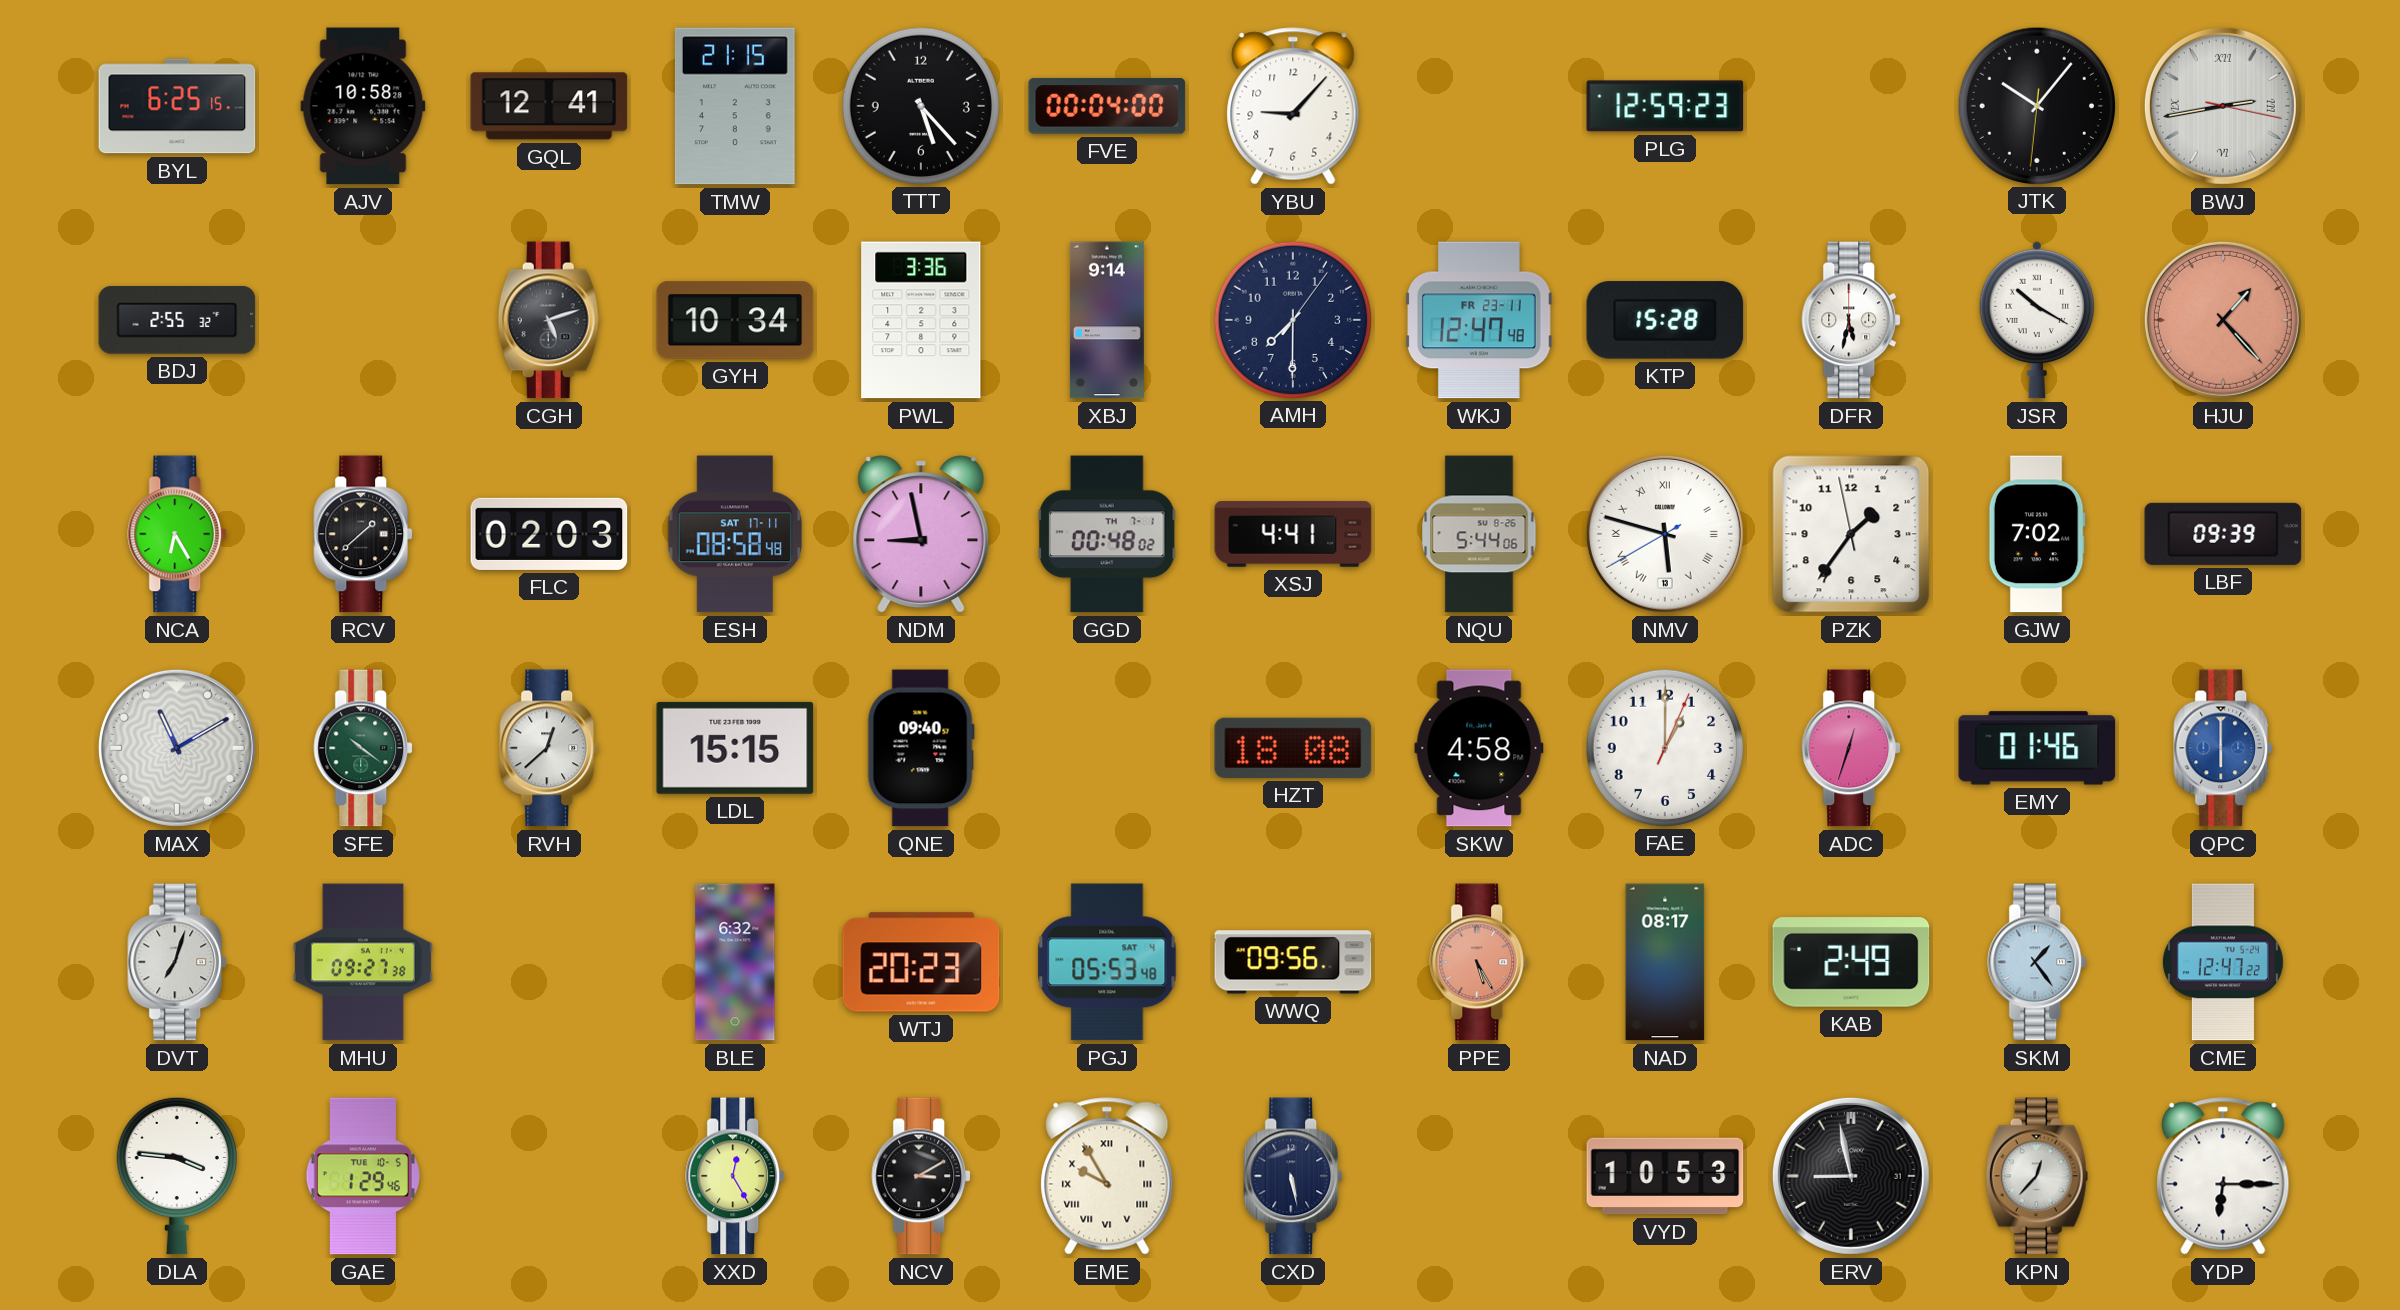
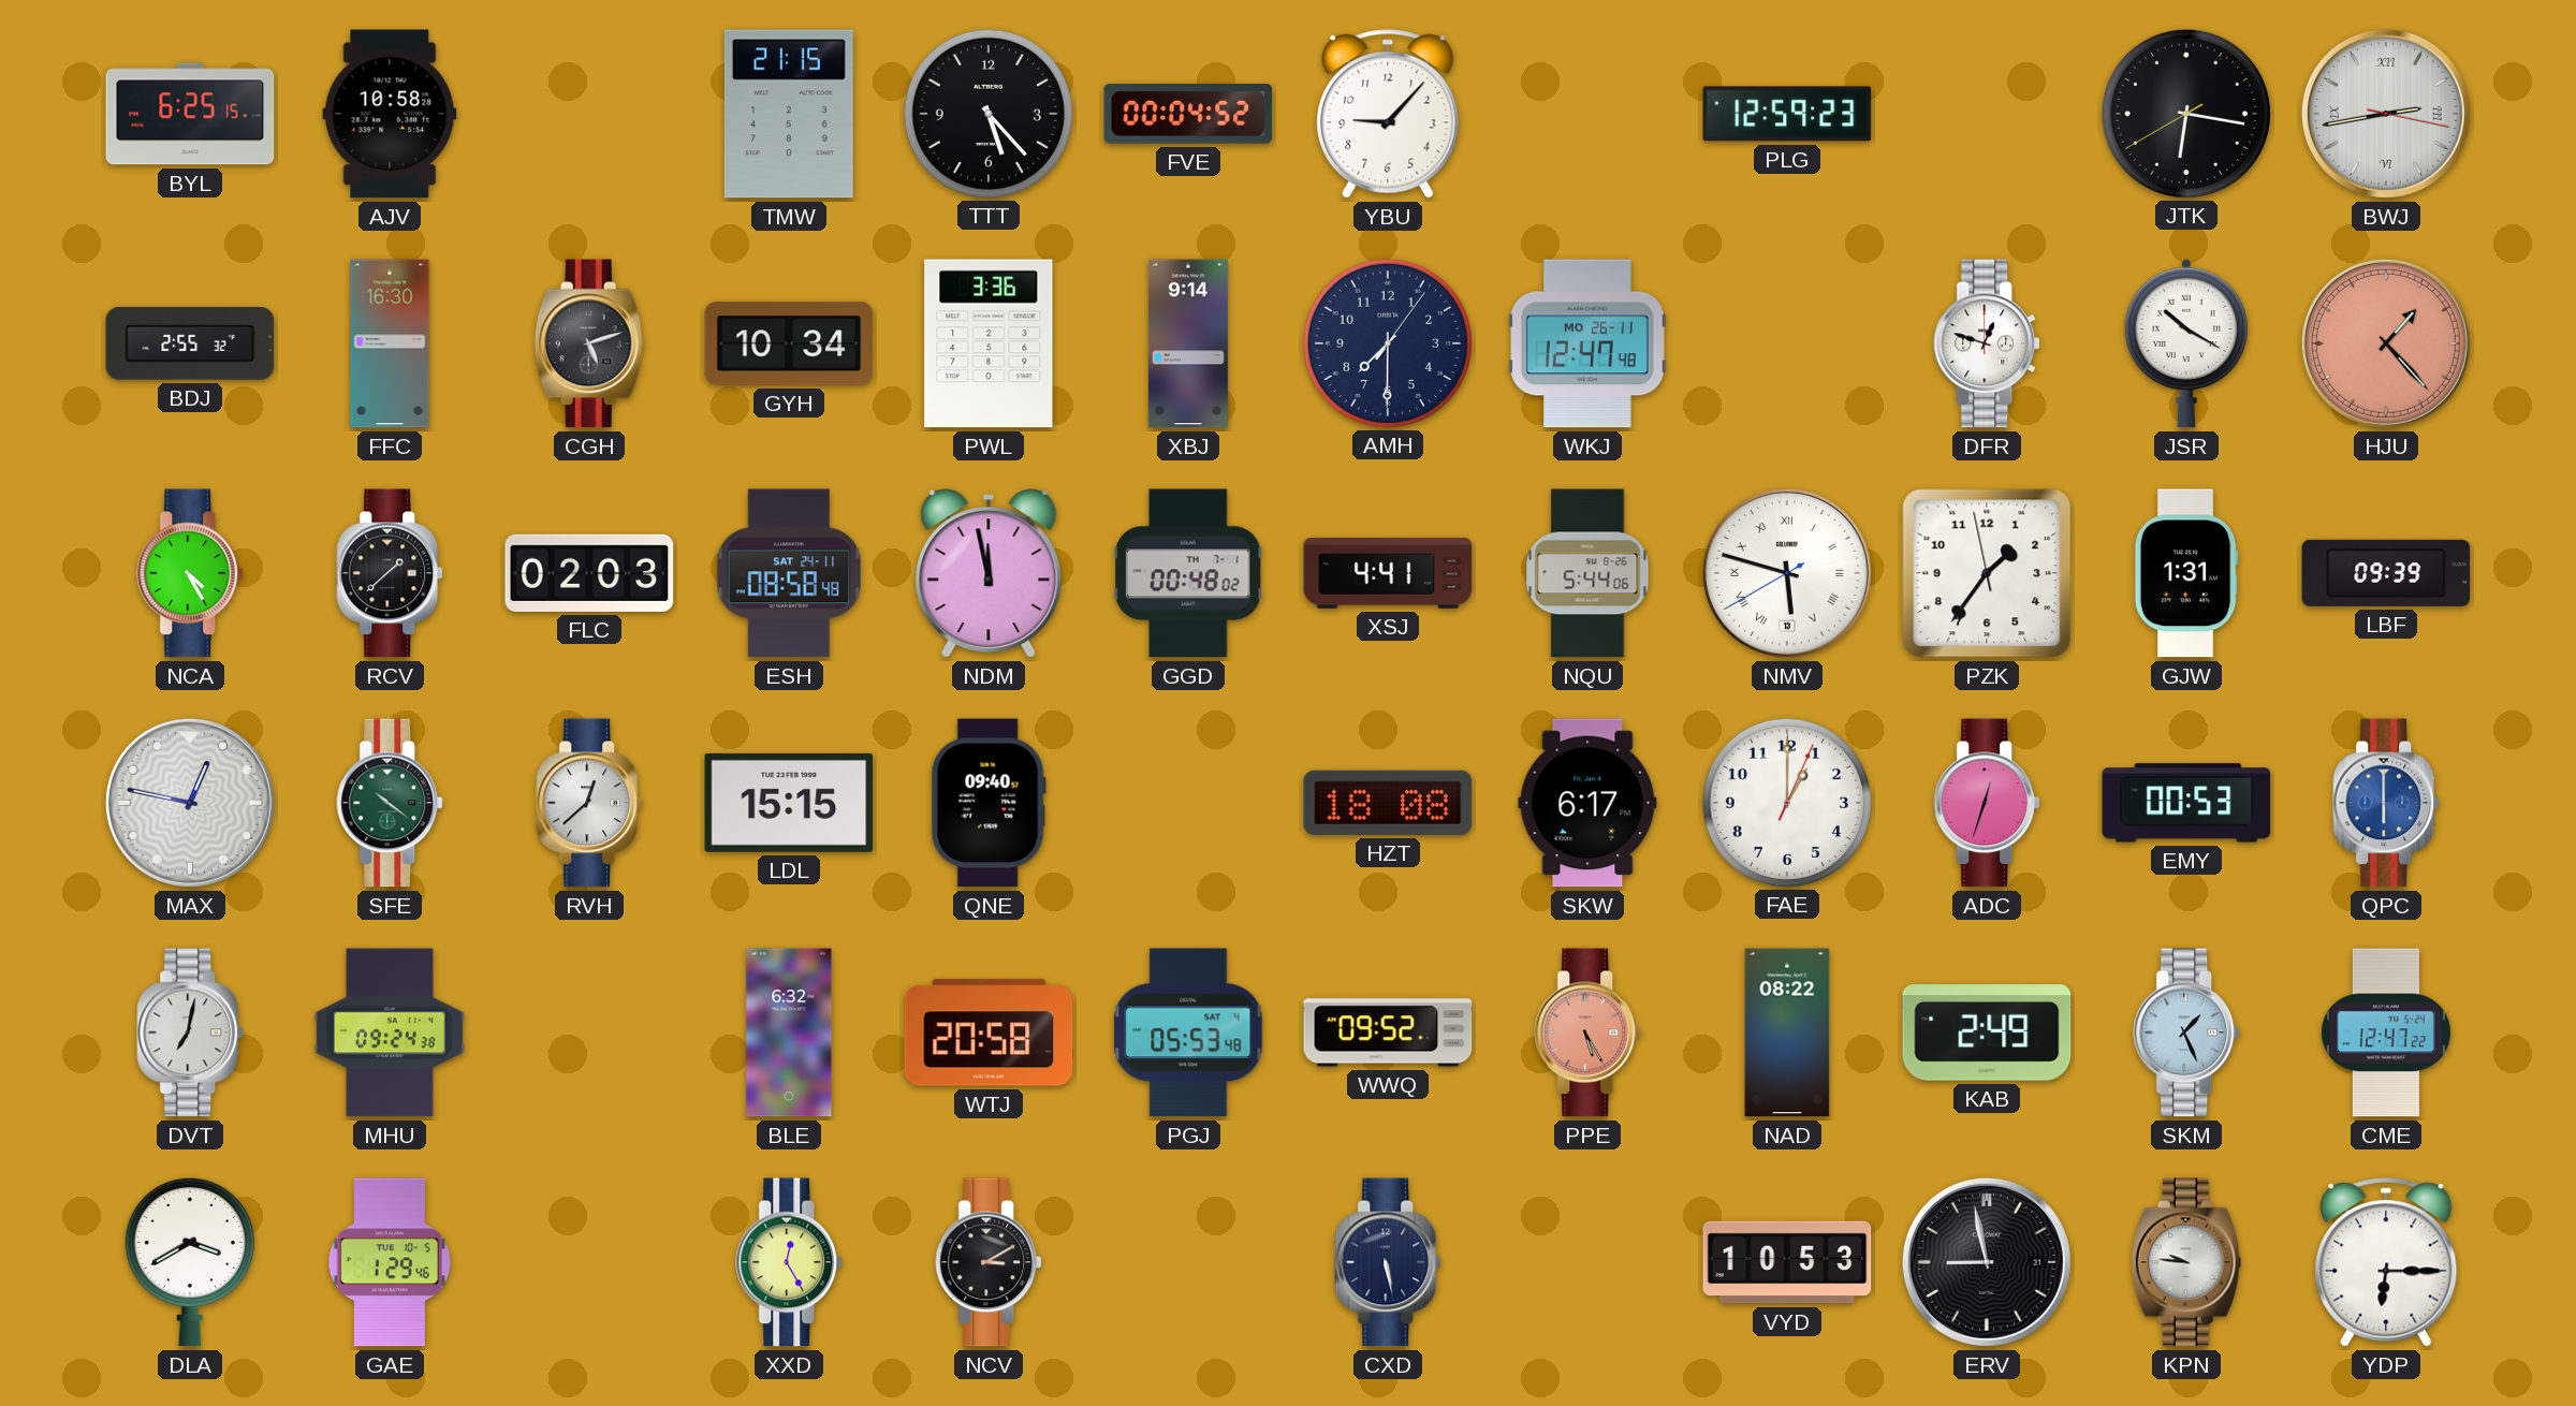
GQL: 12:41 -> none
FVE: 00:04:00 -> 00:04:52
JTK: 10:06 -> 6:16
FFC: none -> 16:30
WKJ date: FR 23-11 -> MO 26-11
KTP: 15:28 -> none
DFR: 5:32 -> 12:48
NCA: 6:25 -> 4:25
ESH date: SAT 17-11 -> SAT 24-11
NDM: 8:58 -> 11:58
GJW: 7:02 -> 1:31
MAX: 11:10 -> 12:47
SKW: 4:58 -> 6:17
EMY: 01:46 -> 00:53
DVT: 7:03 -> 7:02
MHU: 09:27 -> 09:24
WTJ: 20:23 -> 20:58
WWQ: 09:56 -> 09:52
NAD: 08:17 -> 08:22
SKM: 1:24 -> 1:26
DLA: 3:46 -> 3:40
EME: 9:55 -> none
KPN: 12:37 -> 9:46
